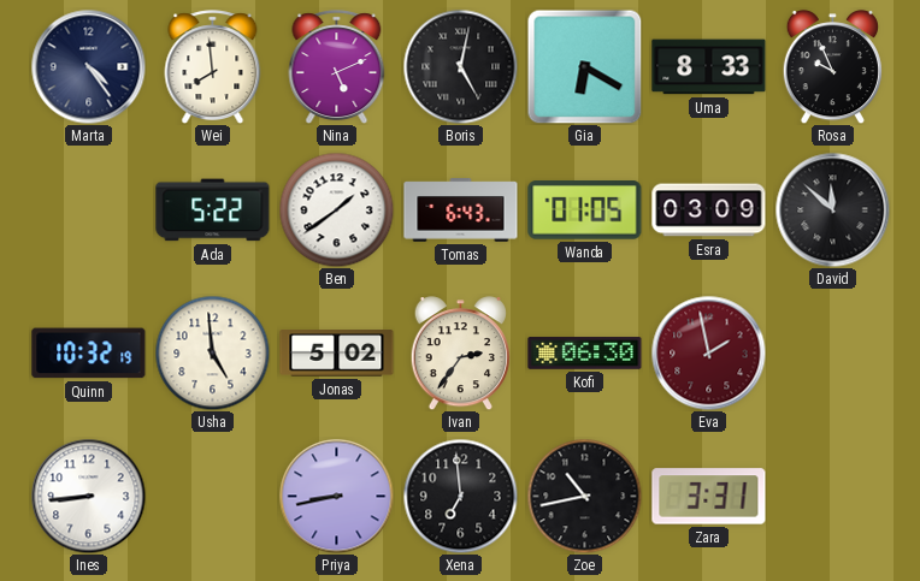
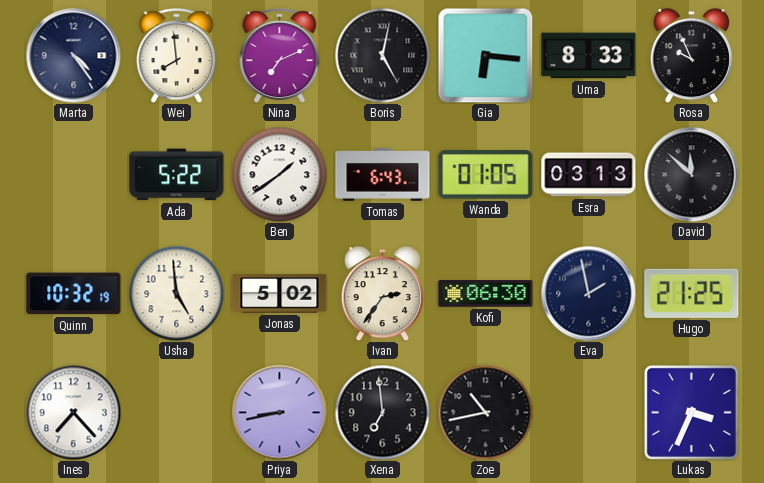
Nina: 5:11 -> 7:11
Gia: 6:20 -> 6:16
Esra: 03:09 -> 03:13
Eva dial: burgundy -> navy
Hugo: none -> 21:25
Ines: 8:44 -> 7:23
Zara: 3:31 -> none
Lukas: none -> 3:34
